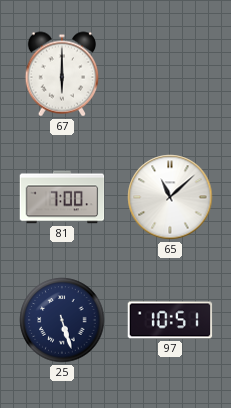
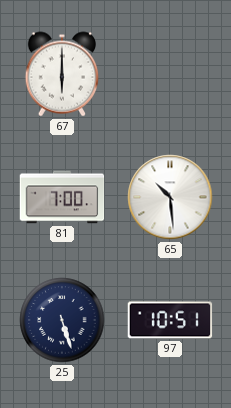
65: 11:08 -> 10:29
